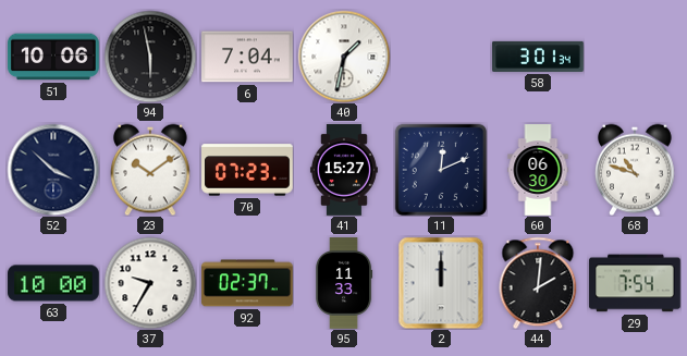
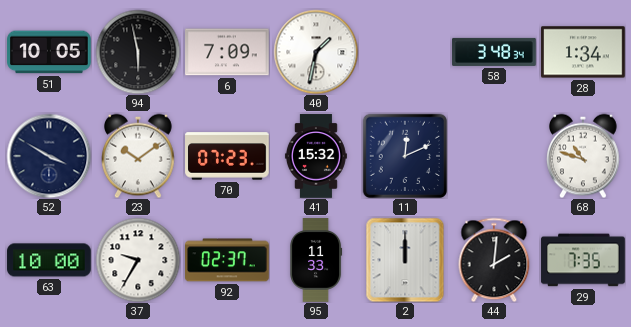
51: 10:06 -> 10:05
6: 7:04 -> 7:09
58: 3:01 -> 3:48
28: none -> 1:34
52: 3:52 -> 3:50
41: 15:27 -> 15:32
60: 06:30 -> none
29: 7:54 -> 7:35
